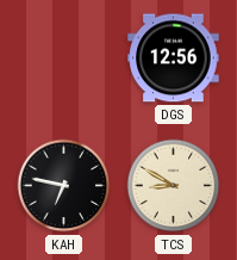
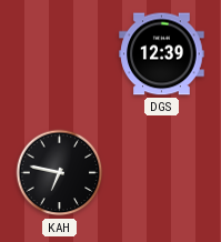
DGS: 12:56 -> 12:39
TCS: 8:50 -> none
